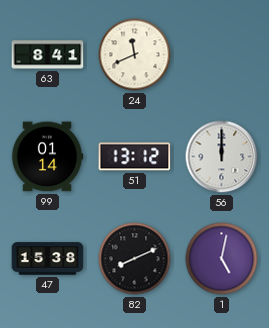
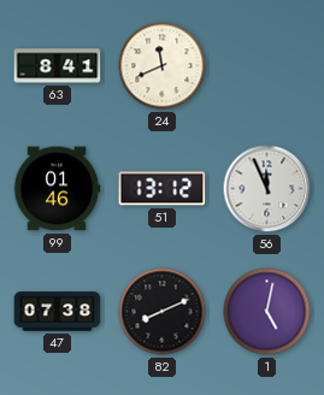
99: 01:14 -> 01:46
56: 12:00 -> 11:56
47: 15:38 -> 07:38
